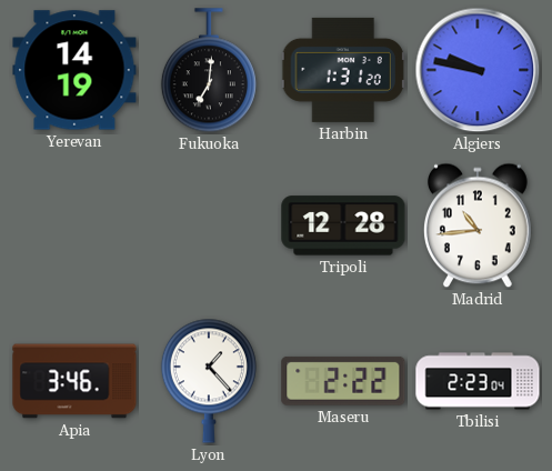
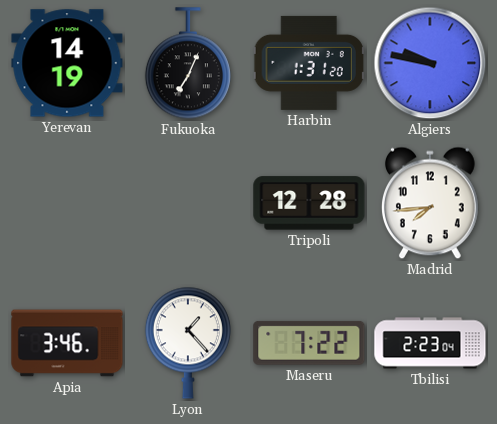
Fukuoka: 7:01 -> 7:04
Madrid: 10:44 -> 7:44
Maseru: 2:22 -> 7:22
